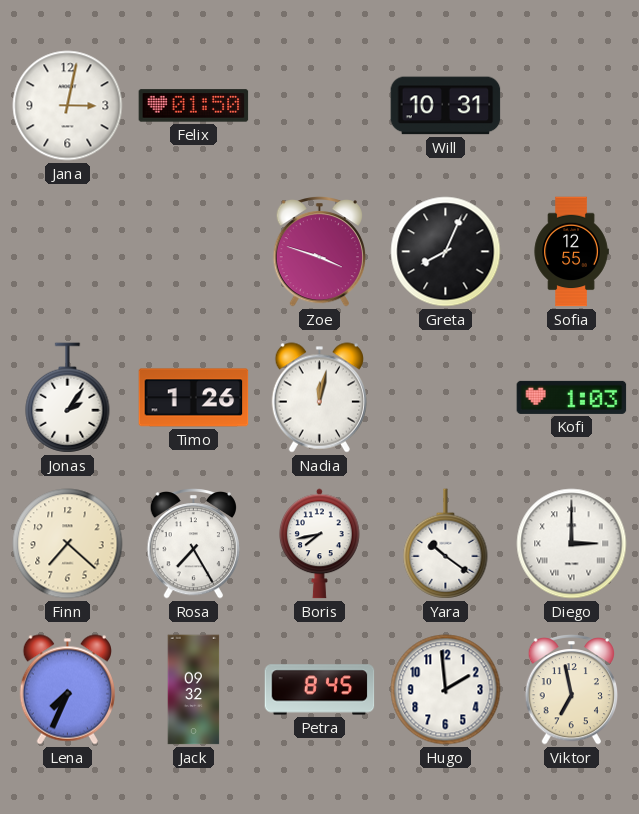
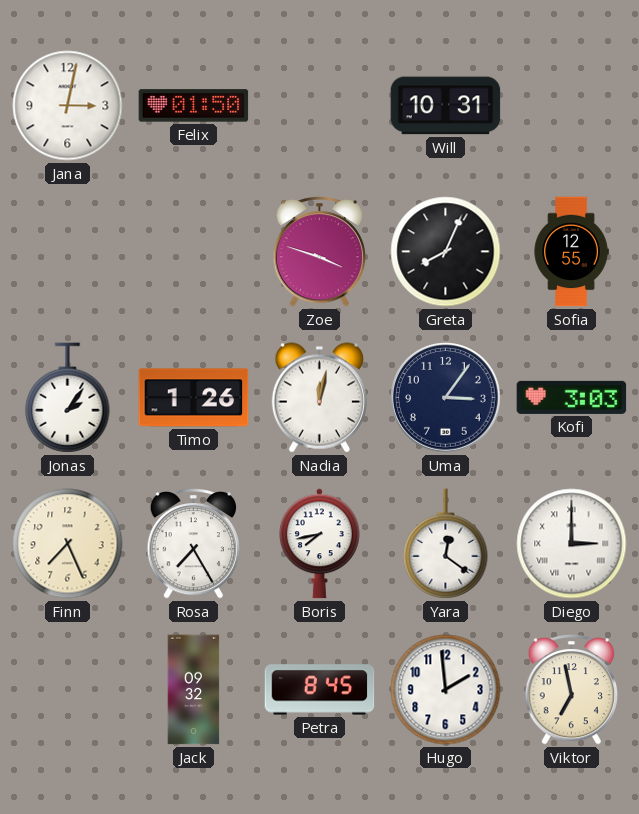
Uma: none -> 3:06
Kofi: 1:03 -> 3:03
Finn: 7:22 -> 7:26
Yara: 10:21 -> 12:21
Lena: 7:34 -> none
